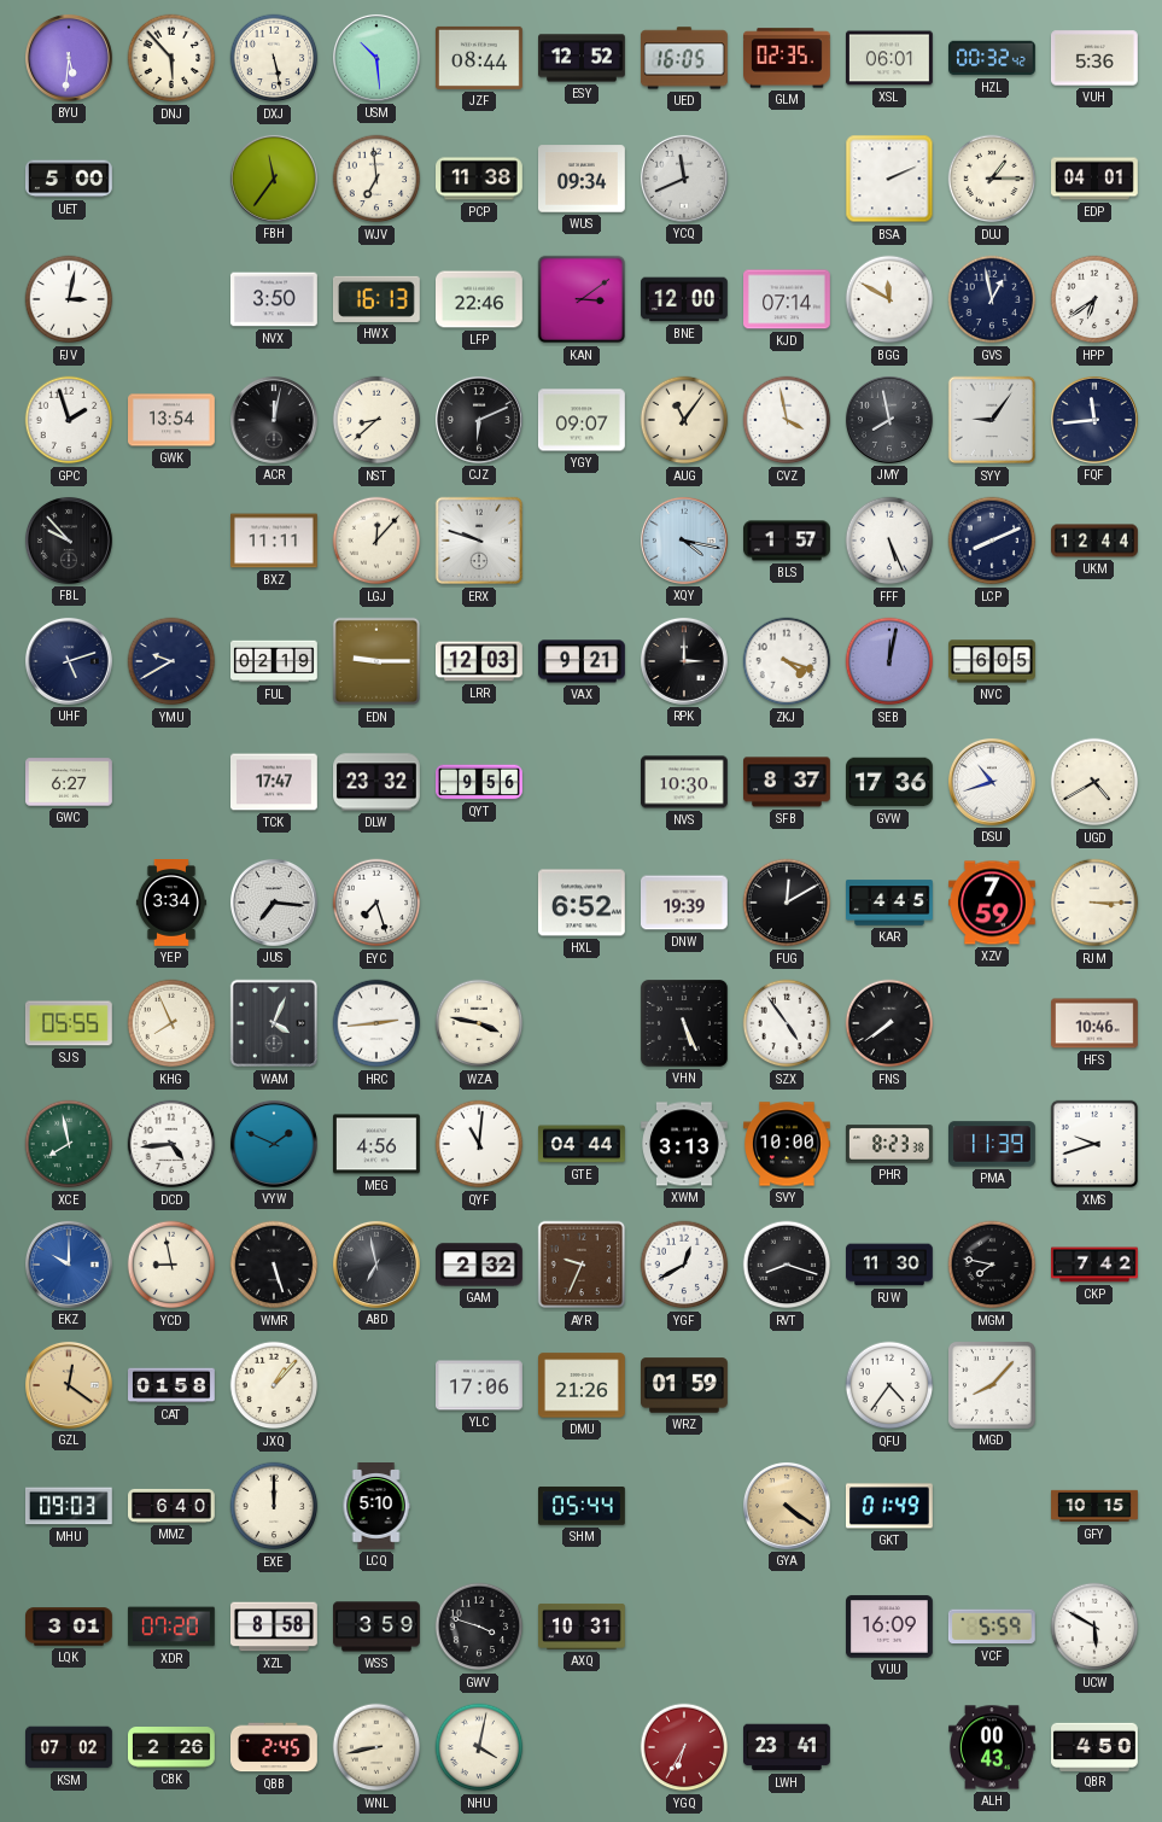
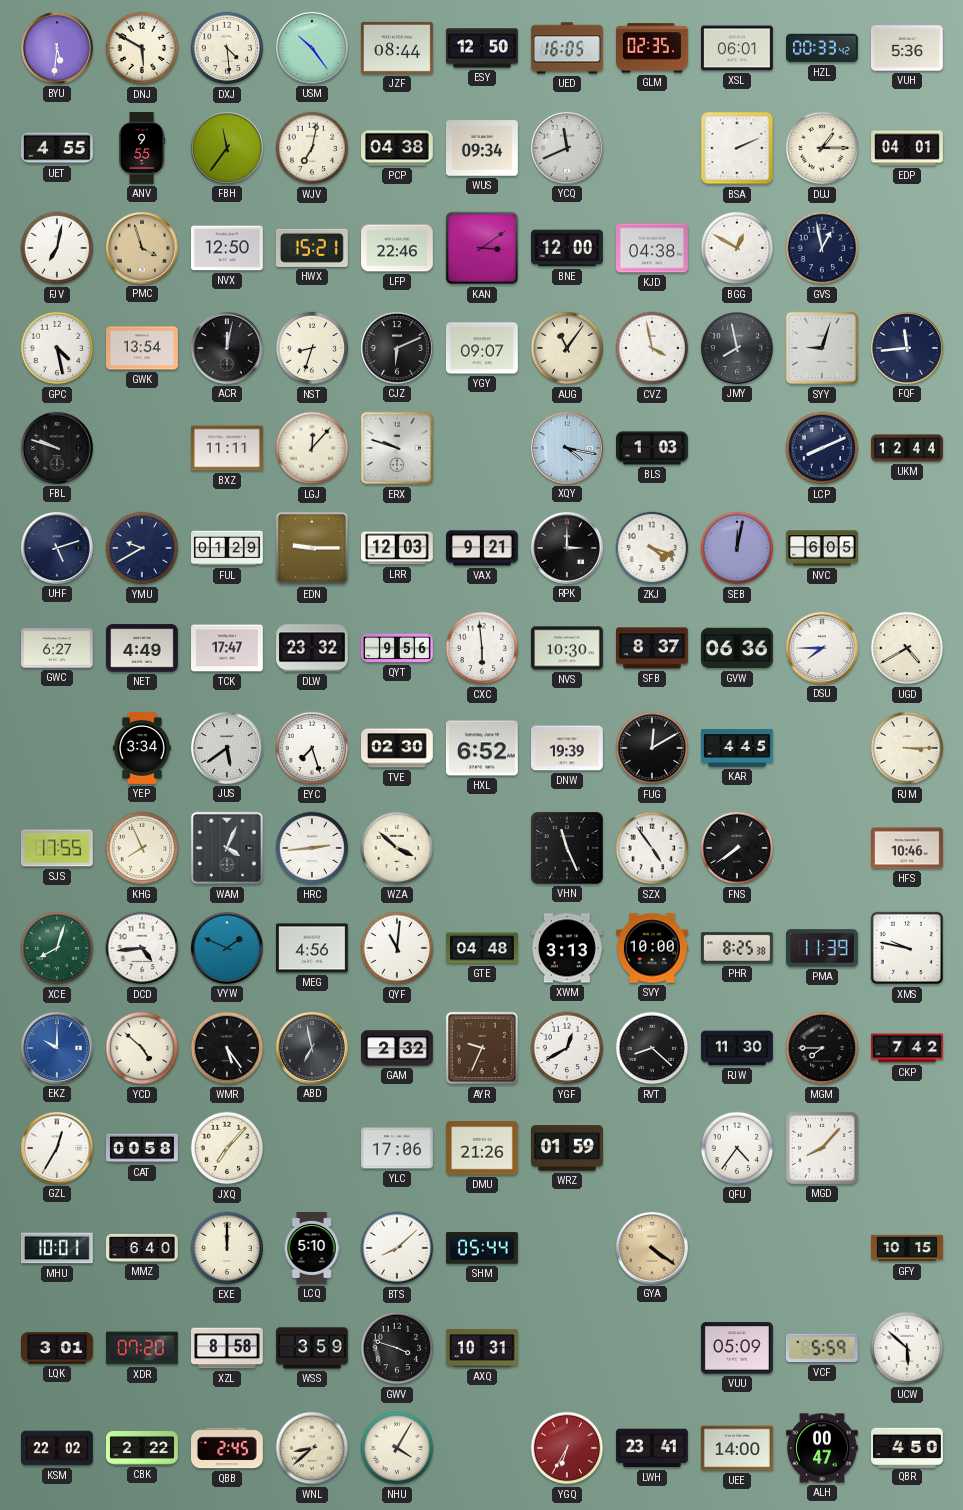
DNJ: 5:53 -> 5:50
DXJ: 5:28 -> 4:29
USM: 10:29 -> 10:24
ESY: 12:52 -> 12:50
HZL: 00:32 -> 00:33
UET: 5:00 -> 4:55
ANV: none -> 9:55
WJV: 6:59 -> 7:02
PCP: 11:38 -> 04:38
FJV: 3:02 -> 7:02
PMC: none -> 3:57
NVX: 3:50 -> 12:50
HWX: 16:13 -> 15:21
KJD: 07:14 -> 04:38
BGG: 11:50 -> 12:50
HPP: 6:39 -> none
GPC: 1:57 -> 4:28
NST: 8:38 -> 8:33
SYY: 9:06 -> 9:03
FBL: 9:53 -> 9:48
BLS: 1:57 -> 1:03
FFF: 5:26 -> none
FUL: 02:19 -> 01:29
NET: none -> 4:49
CXC: none -> 5:59
GVW: 17:36 -> 06:36
DSU: 10:42 -> 7:45
JUS: 7:16 -> 5:39
TVE: none -> 02:30
XZV: 7:59 -> none
SJS: 05:55 -> 17:55
WZA: 3:47 -> 3:52
VHN: 5:26 -> 11:26
XCE: 7:58 -> 8:03
GTE: 04:44 -> 04:48
PHR: 8:23 -> 8:25
XMS: 9:42 -> 9:47
YCD: 8:58 -> 4:52
WMR: 5:27 -> 5:24
RVT: 8:18 -> 8:22
MGM: 7:47 -> 7:45
GZL: 12:21 -> 12:35
GZL dial: champagne -> white
CAT: 01:58 -> 00:58
JXQ: 1:07 -> 7:07
MHU: 09:03 -> 10:01
BTS: none -> 8:08
GKT: 01:49 -> none
VUU: 16:09 -> 05:09
UCW: 5:50 -> 5:52
KSM: 07:02 -> 22:02
CBK: 2:26 -> 2:22
WNL: 8:43 -> 8:38
NHU: 4:02 -> 4:05
UEE: none -> 14:00
ALH: 00:43 -> 00:47
